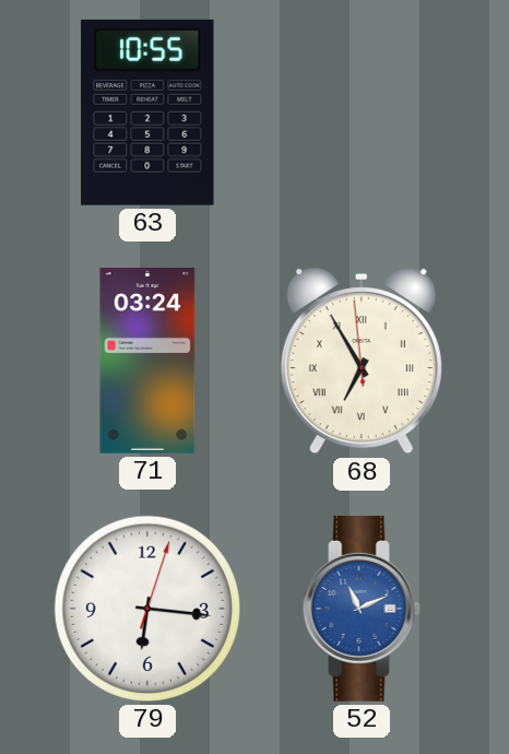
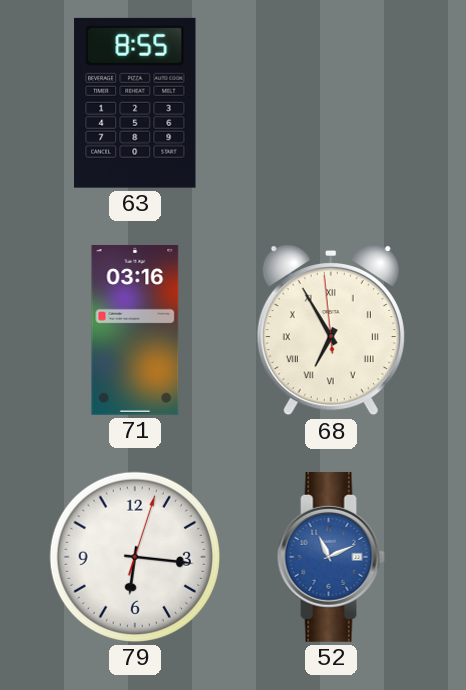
63: 10:55 -> 8:55
71: 03:24 -> 03:16
